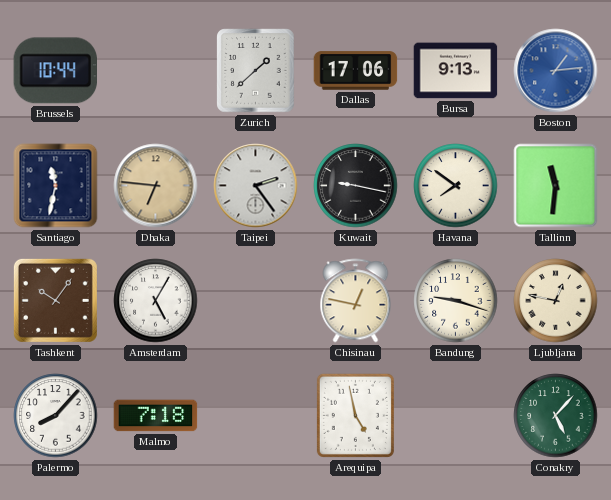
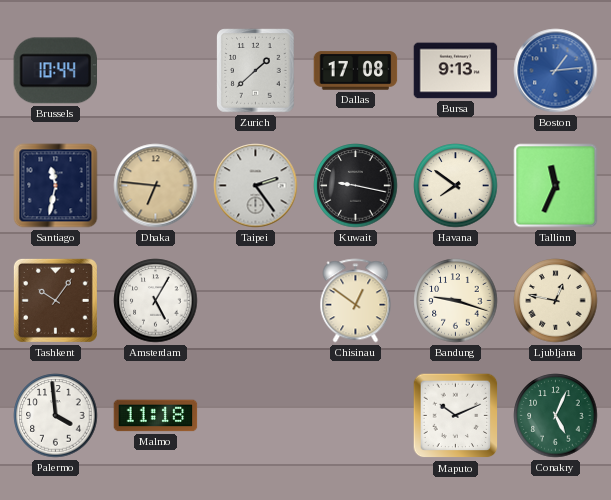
Dallas: 17:06 -> 17:08
Tallinn: 11:31 -> 11:34
Chisinau: 12:47 -> 12:51
Palermo: 8:07 -> 3:59
Malmo: 7:18 -> 11:18
Arequipa: 4:58 -> none
Maputo: none -> 10:11
Conakry: 5:07 -> 5:04
